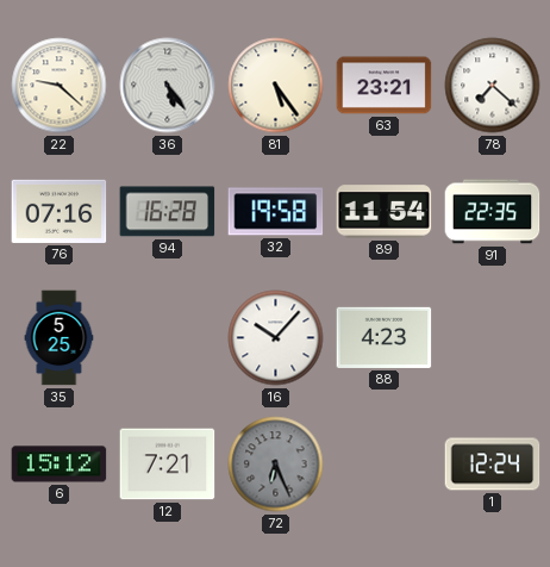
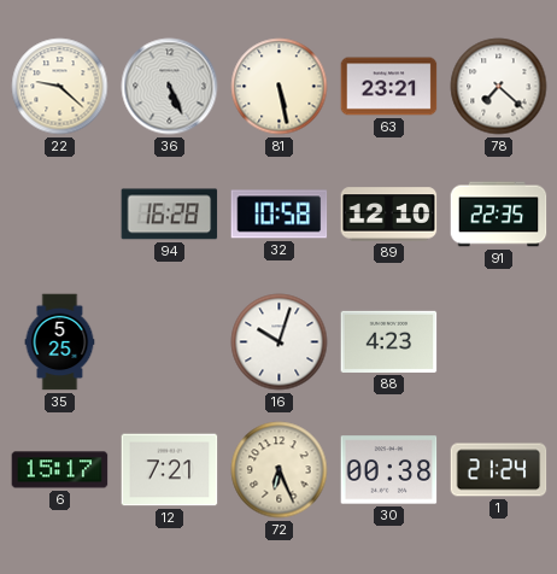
36: 5:24 -> 5:26
81: 5:24 -> 5:28
76: 07:16 -> none
32: 19:58 -> 10:58
89: 11:54 -> 12:10
16: 10:07 -> 10:03
6: 15:12 -> 15:17
72 dial: grey -> cream
30: none -> 00:38
1: 12:24 -> 21:24
